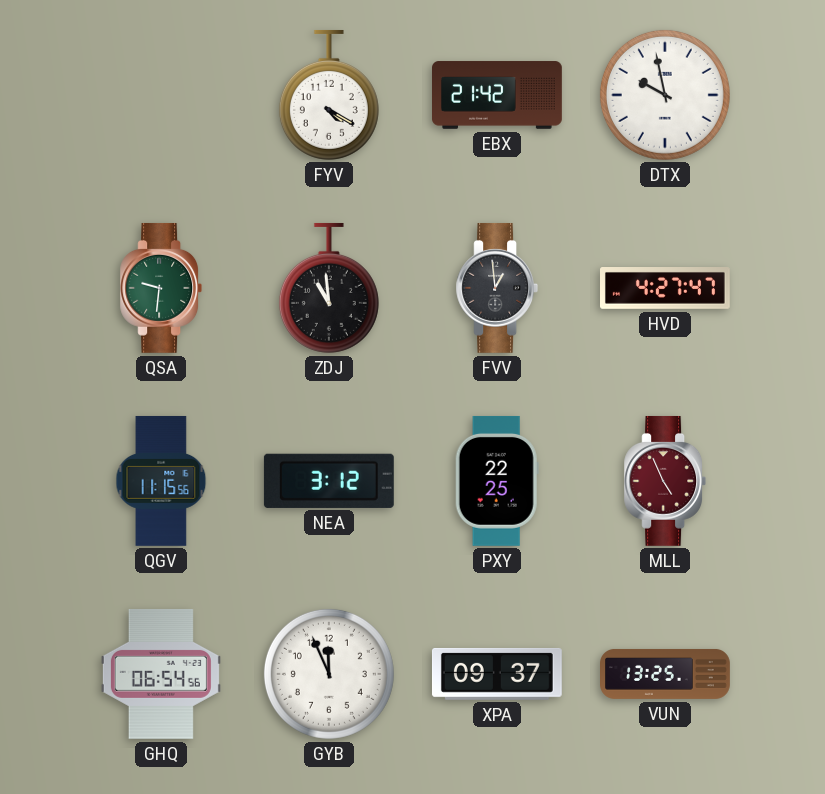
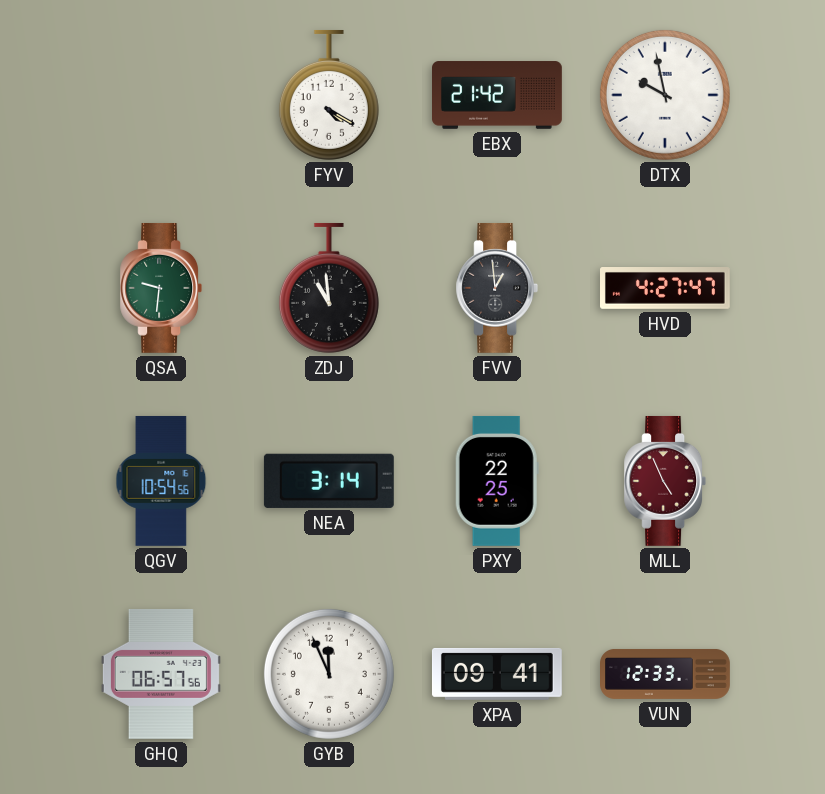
QGV: 11:15 -> 10:54
NEA: 3:12 -> 3:14
GHQ: 06:54 -> 06:57
XPA: 09:37 -> 09:41
VUN: 13:25 -> 12:33
